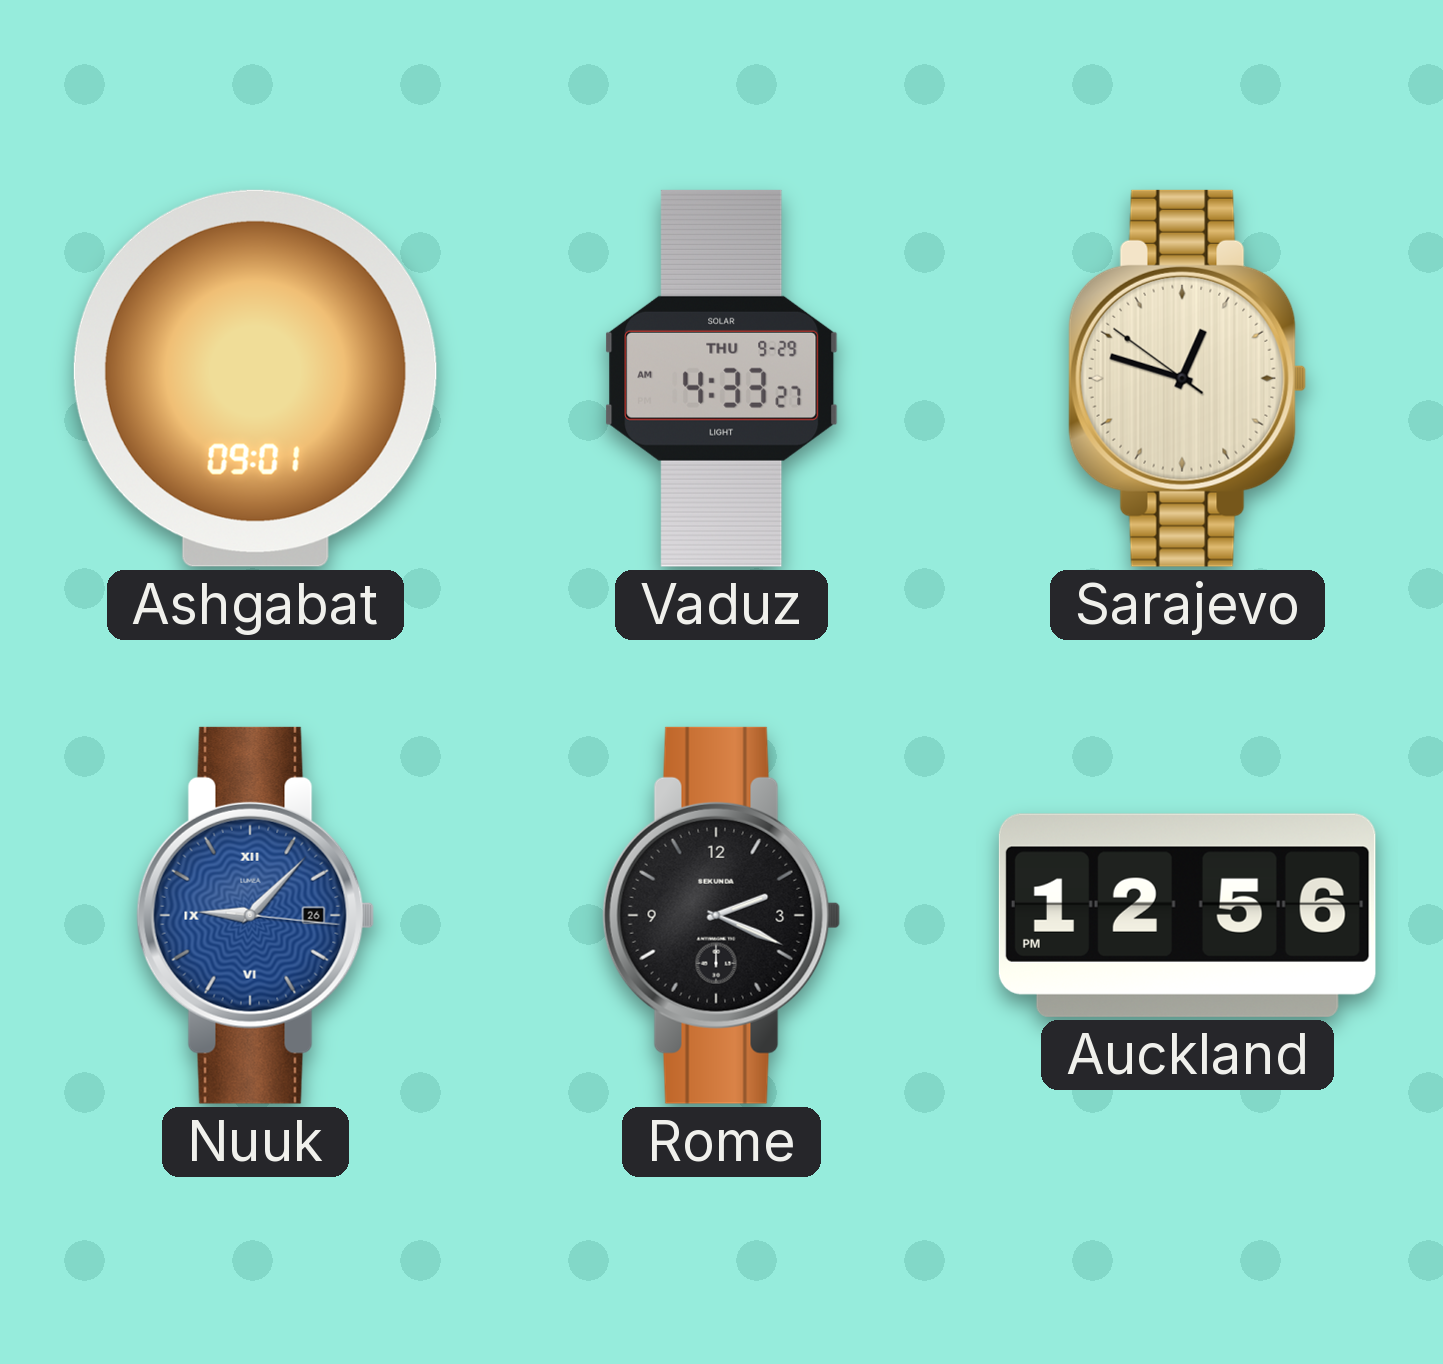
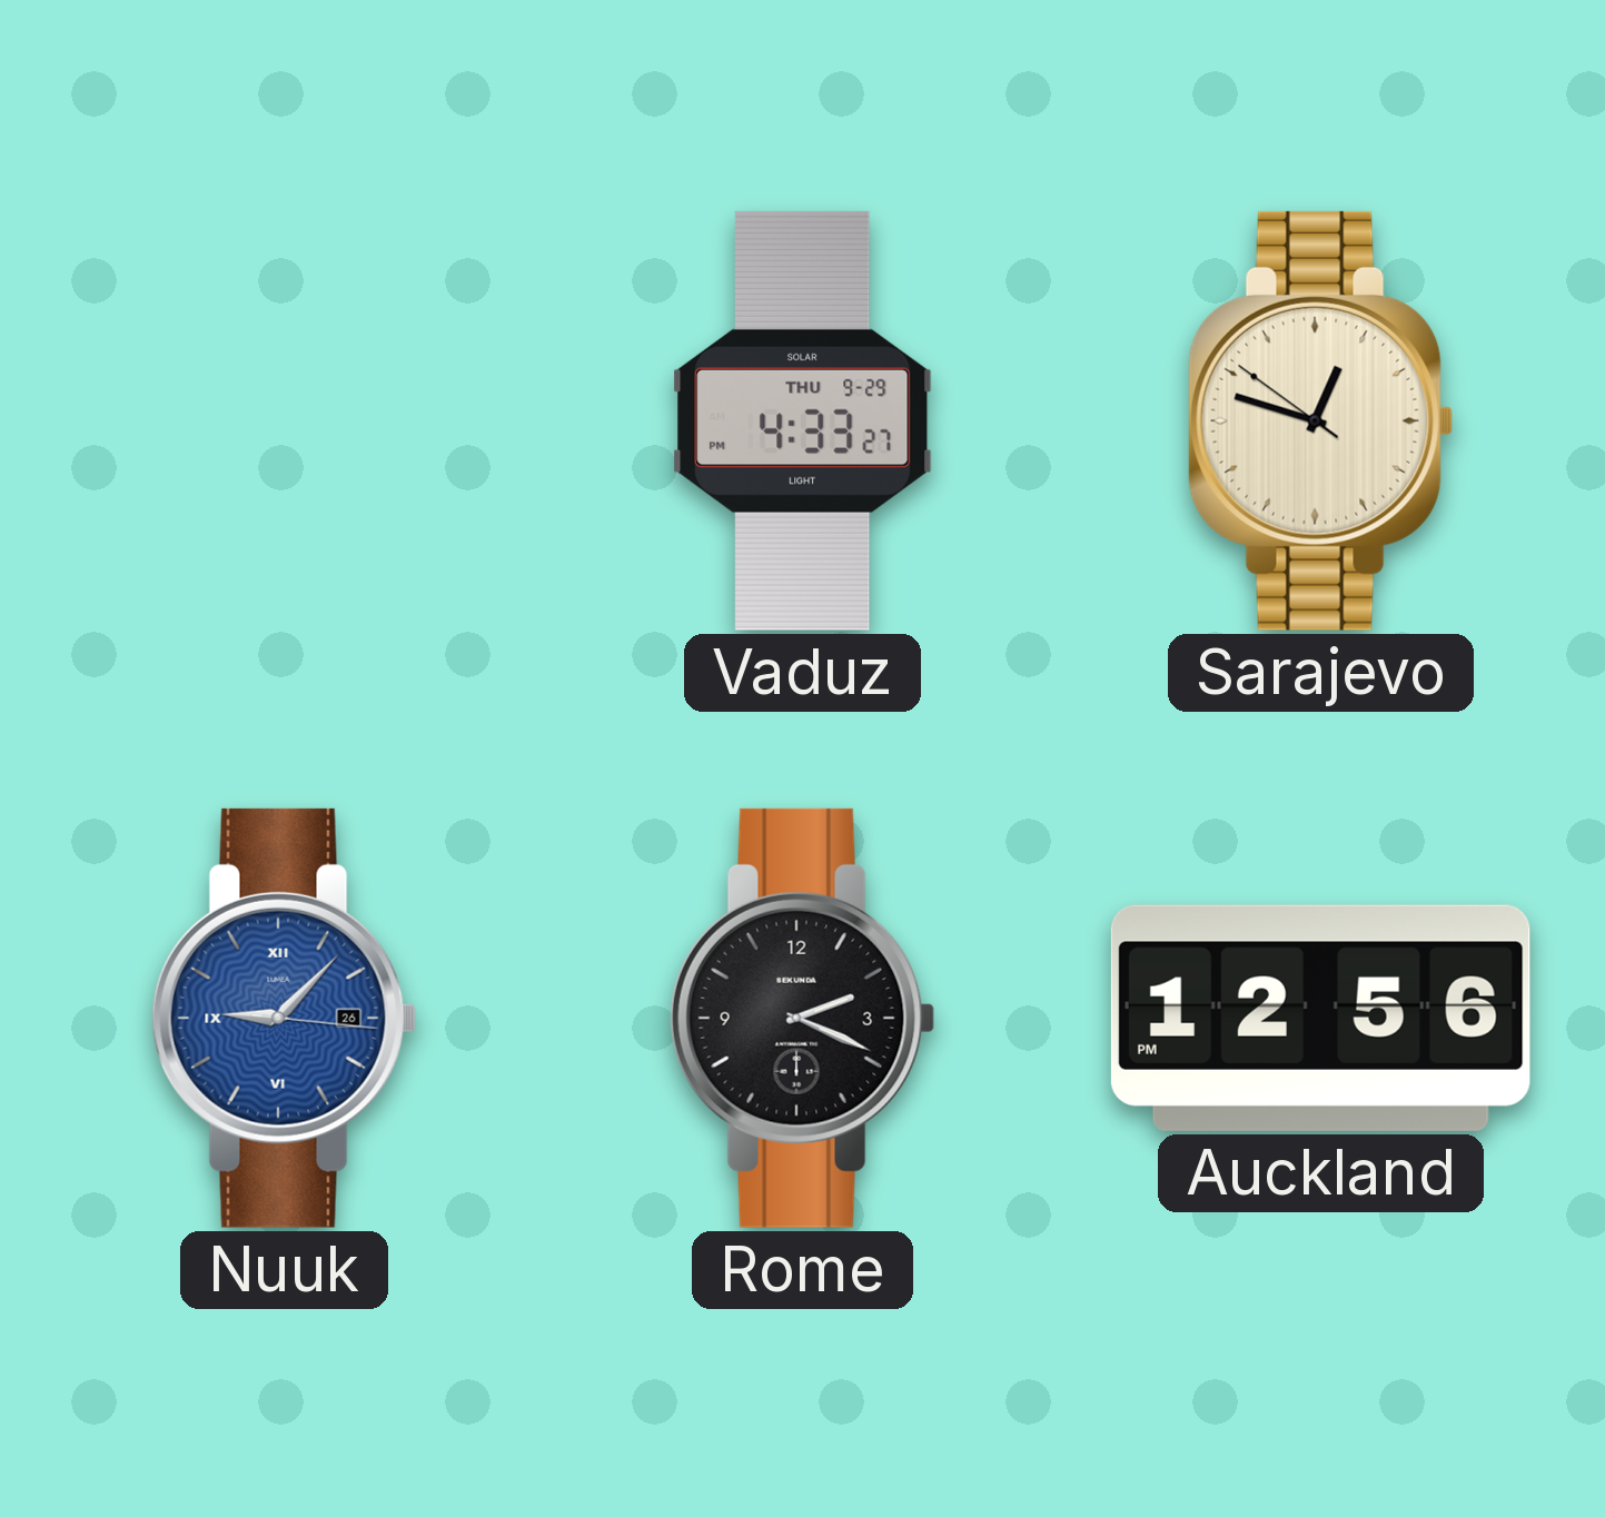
Ashgabat: 09:01 -> none
Vaduz: 4:33:27 AM -> 4:33:27 PM
